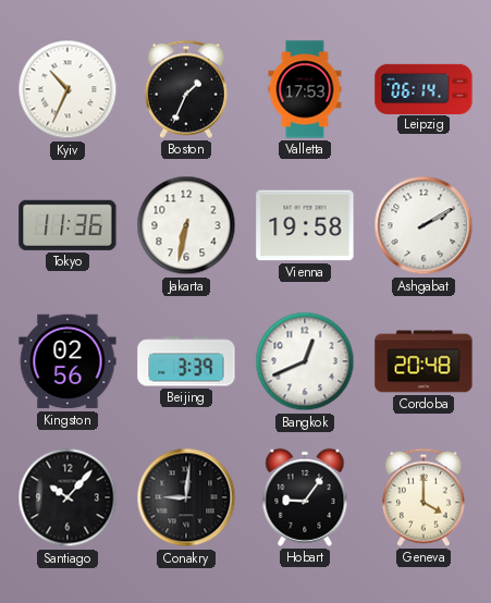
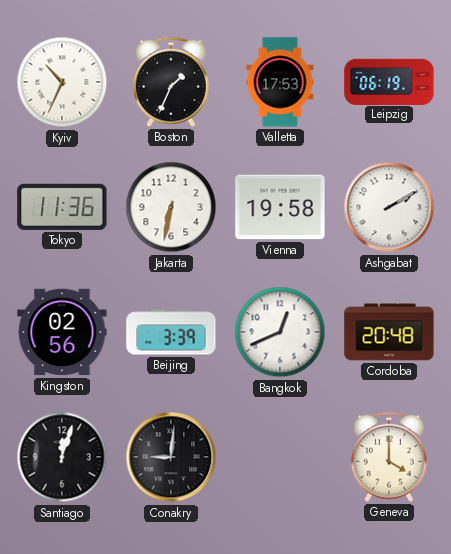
Leipzig: 06:14 -> 06:19
Santiago: 10:07 -> 12:03
Hobart: 9:06 -> none
